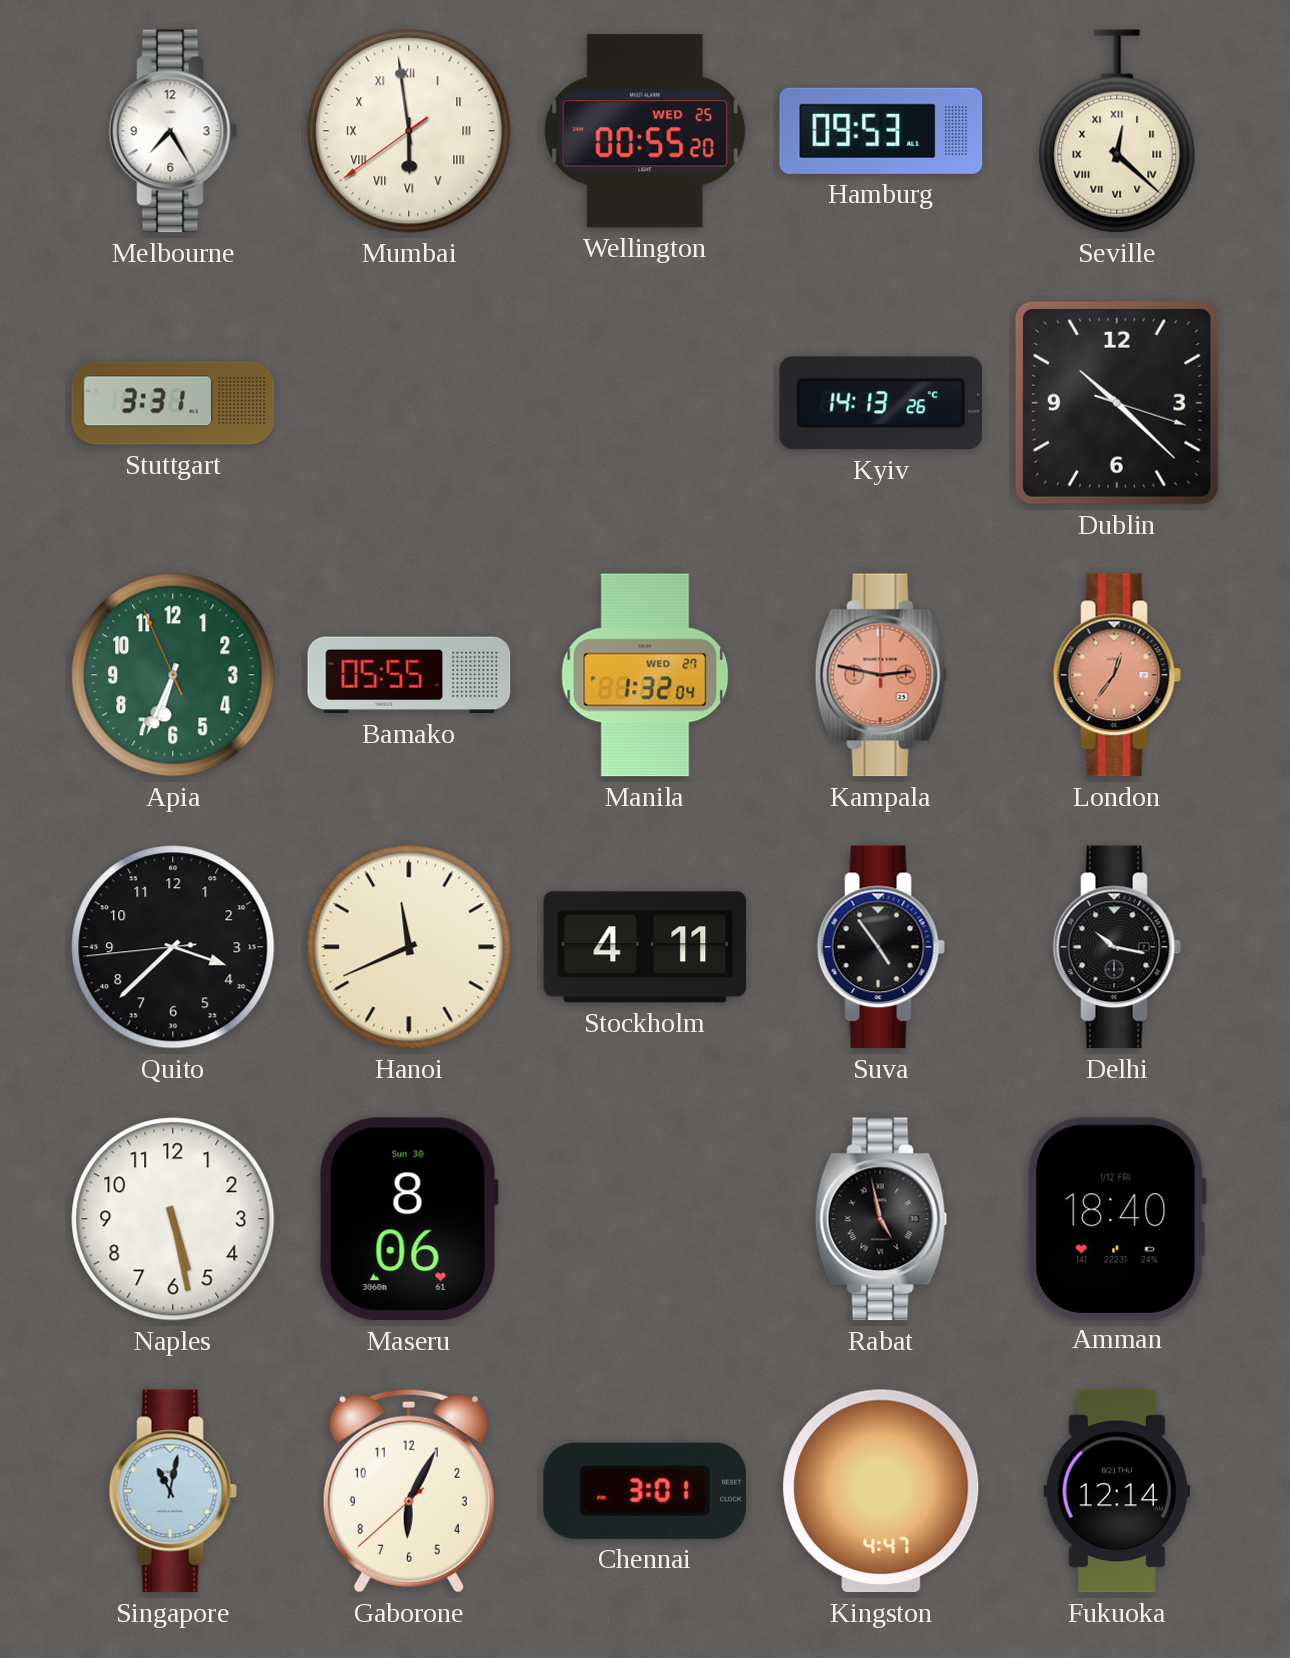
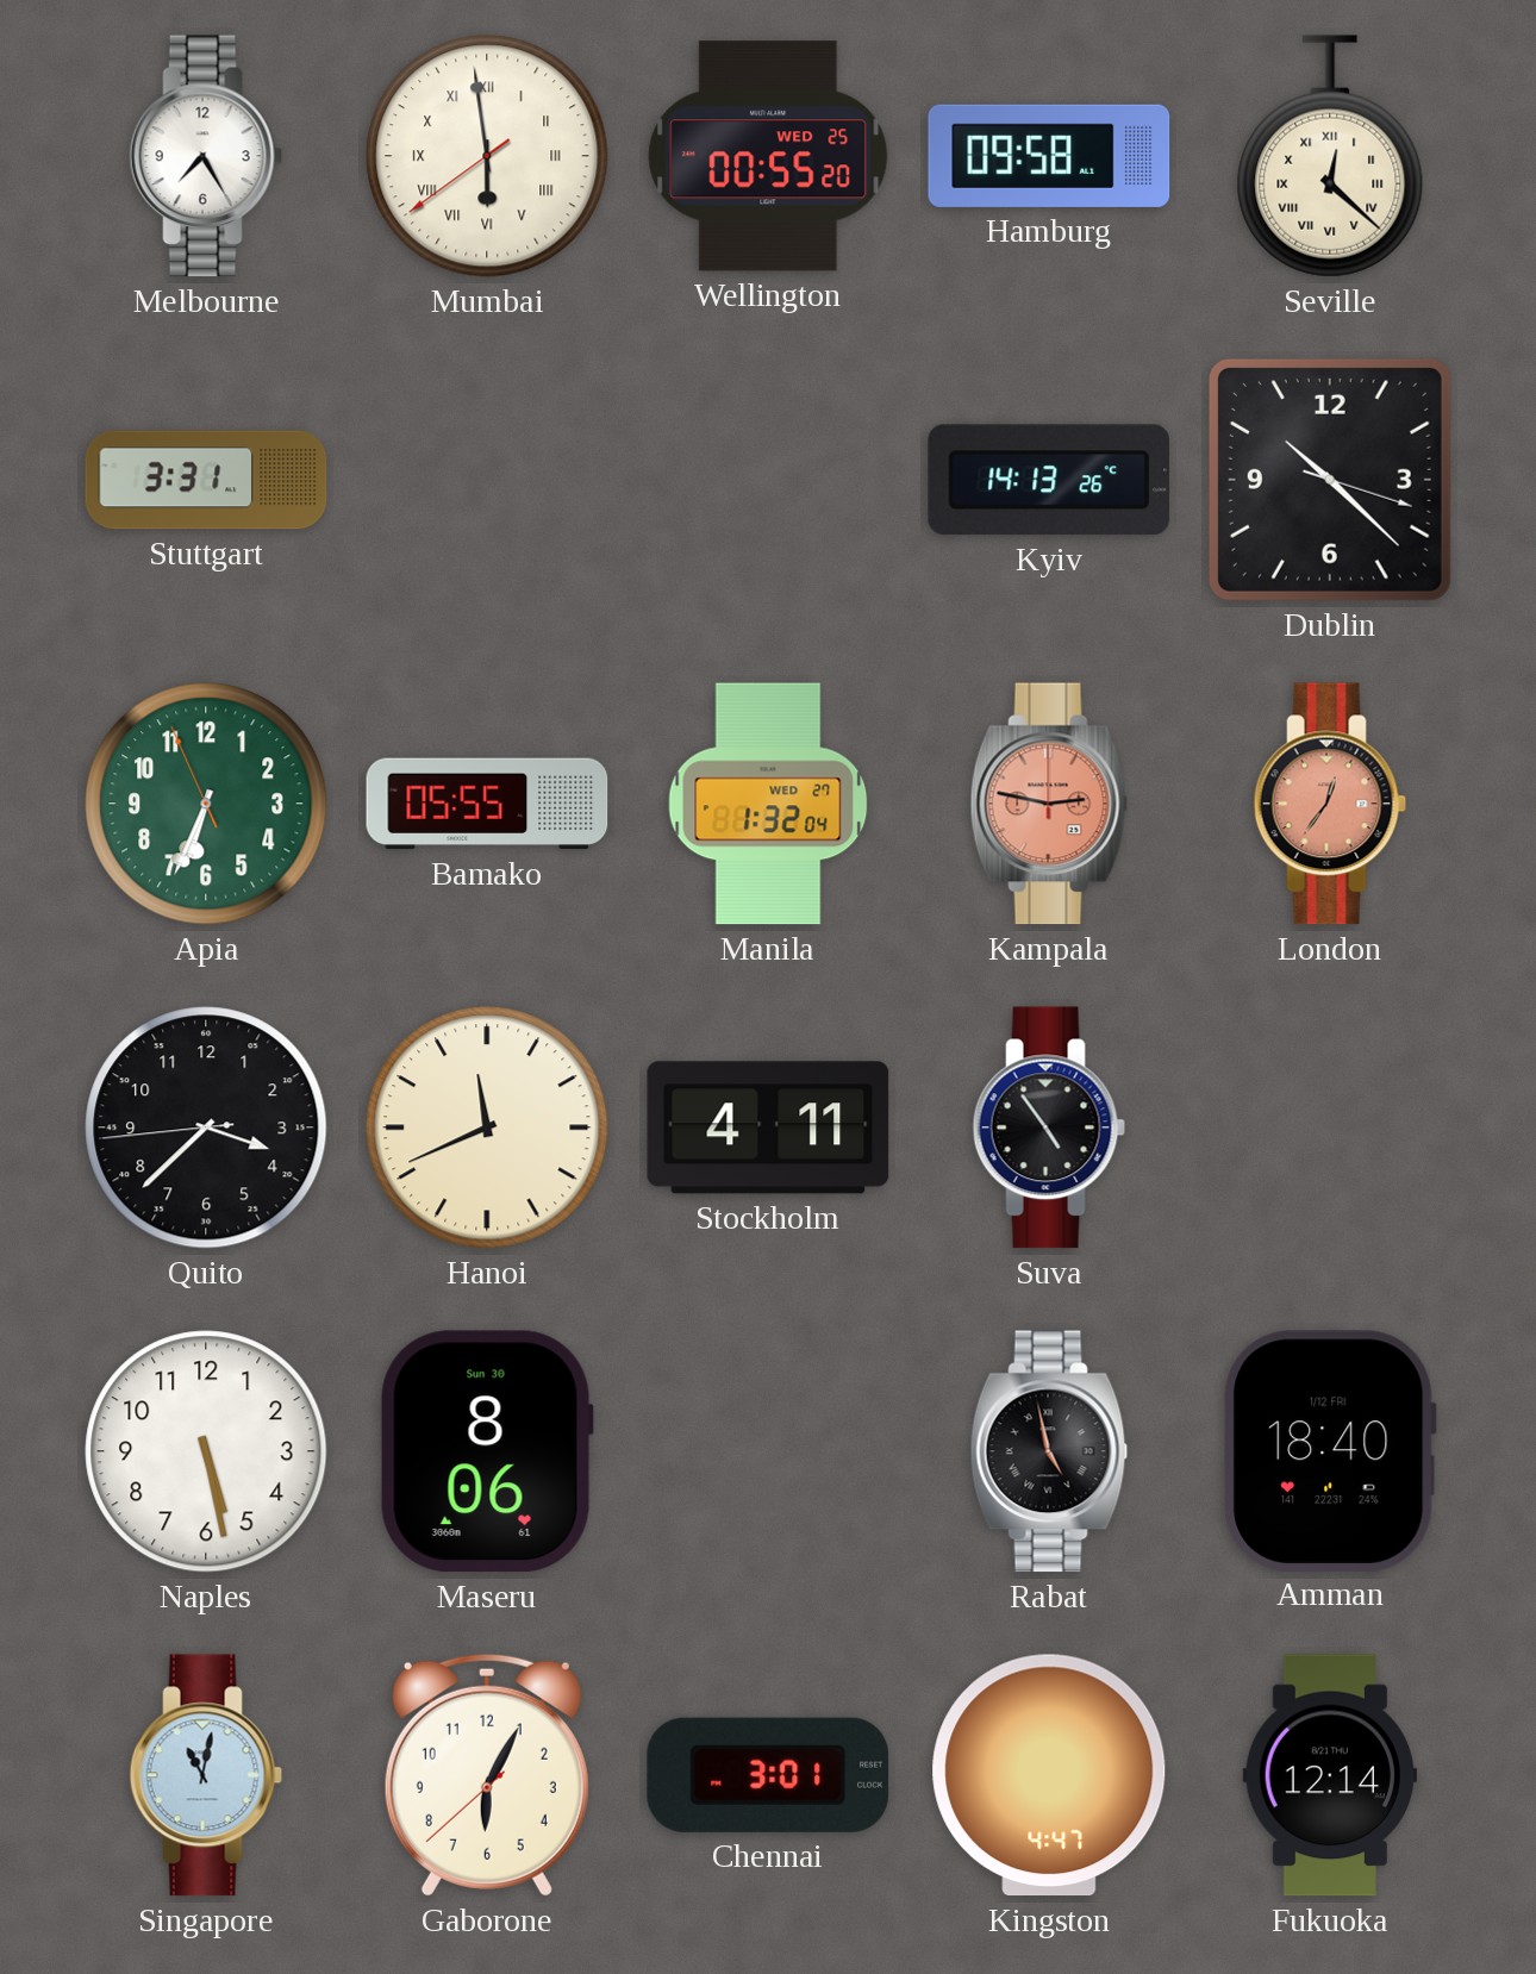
Hamburg: 09:53 -> 09:58
Delhi: 10:17 -> none
